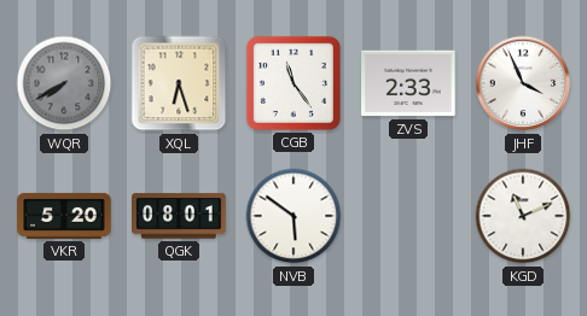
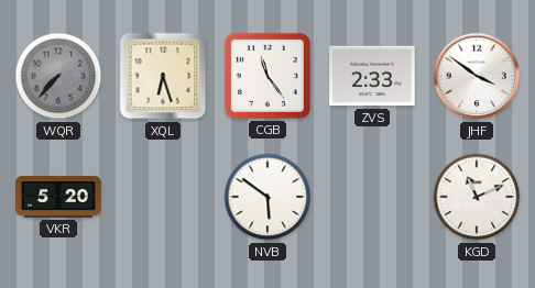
WQR: 7:40 -> 7:37
JHF: 3:56 -> 3:51
QGK: 08:01 -> none
